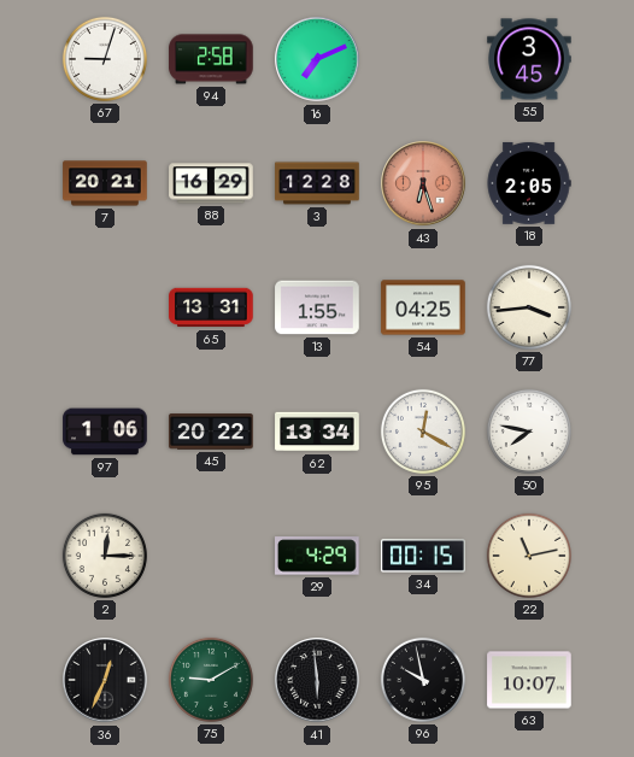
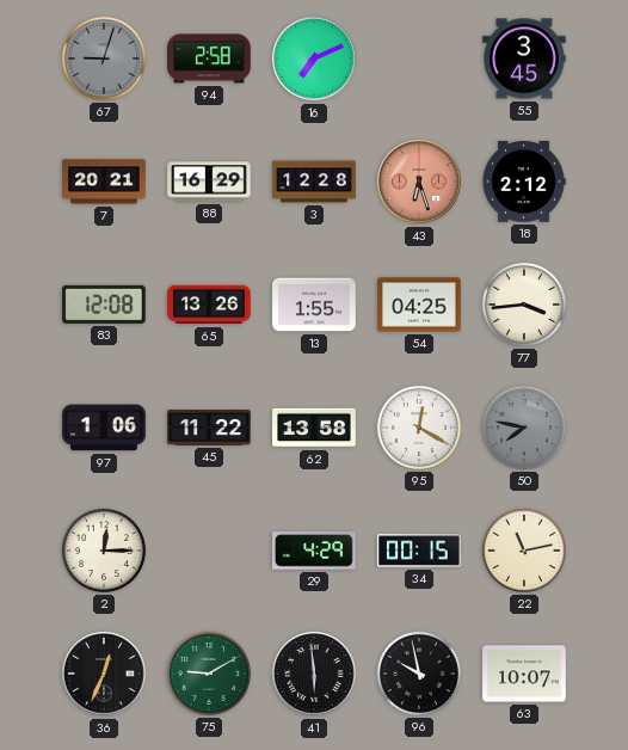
67 dial: white -> grey
18: 2:05 -> 2:12
83: none -> 12:08
65: 13:31 -> 13:26
45: 20:22 -> 11:22
62: 13:34 -> 13:58
50 dial: white -> grey
